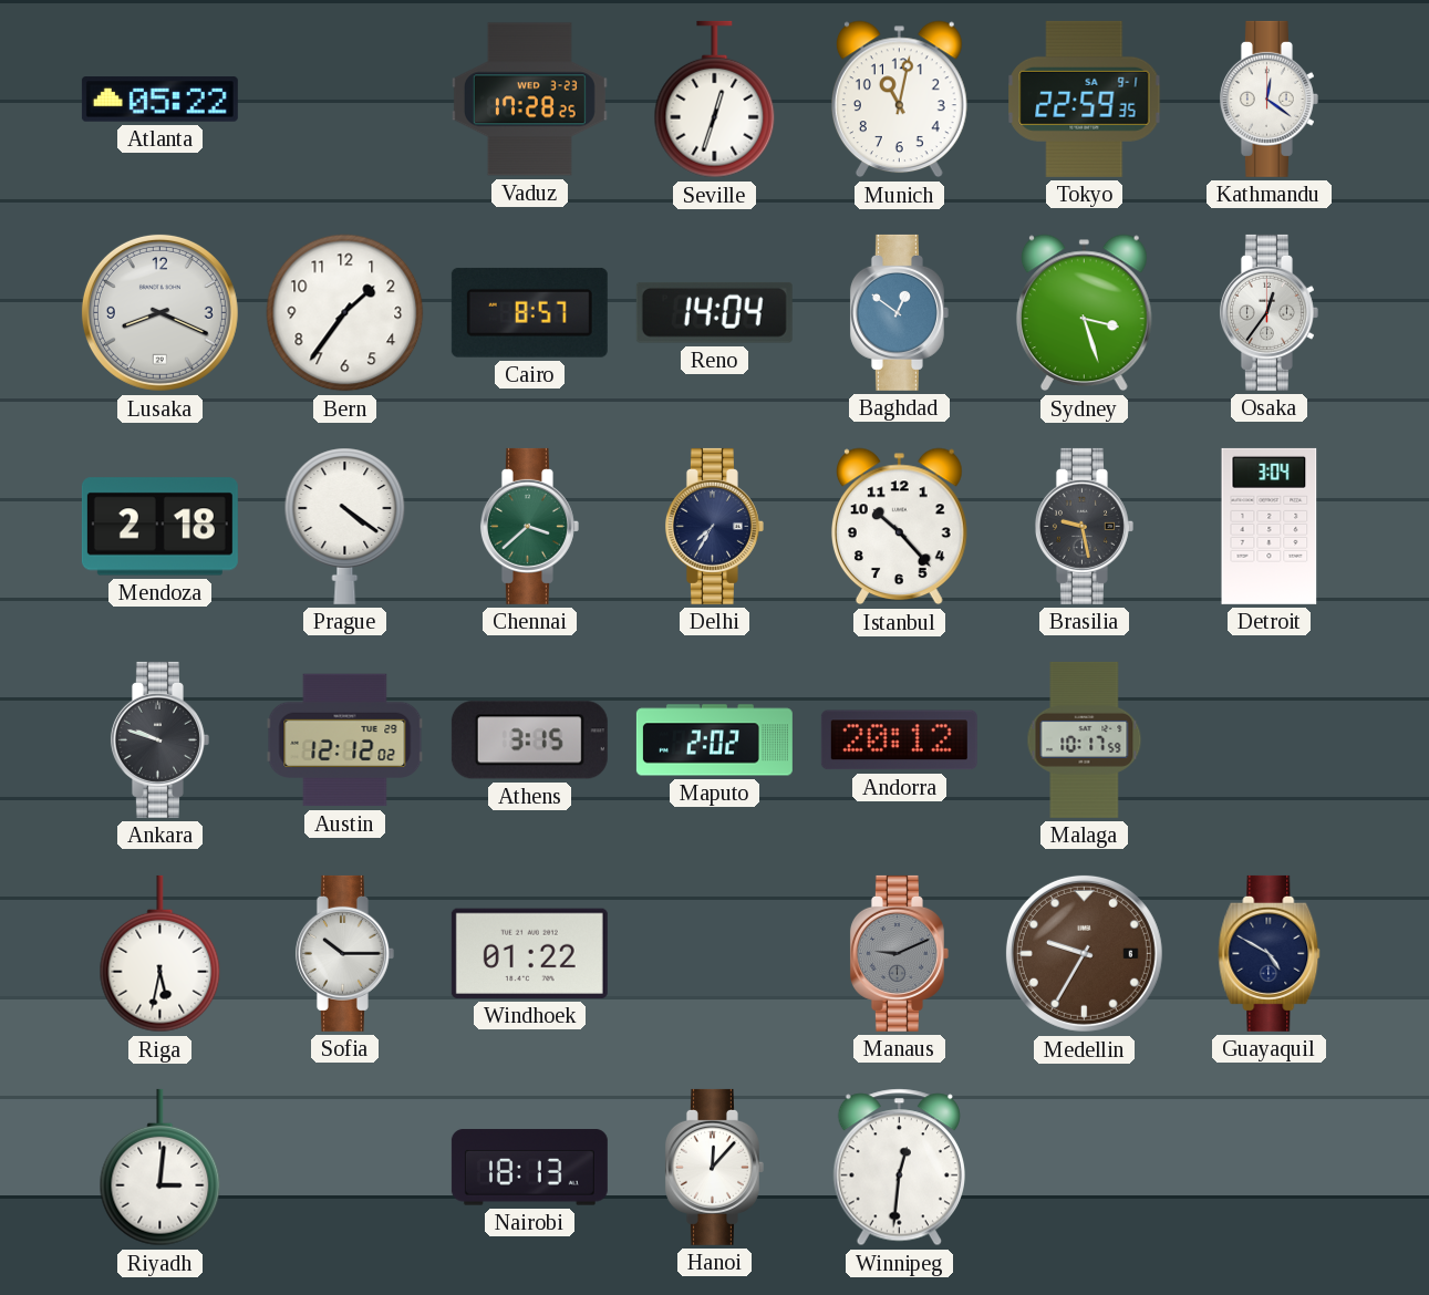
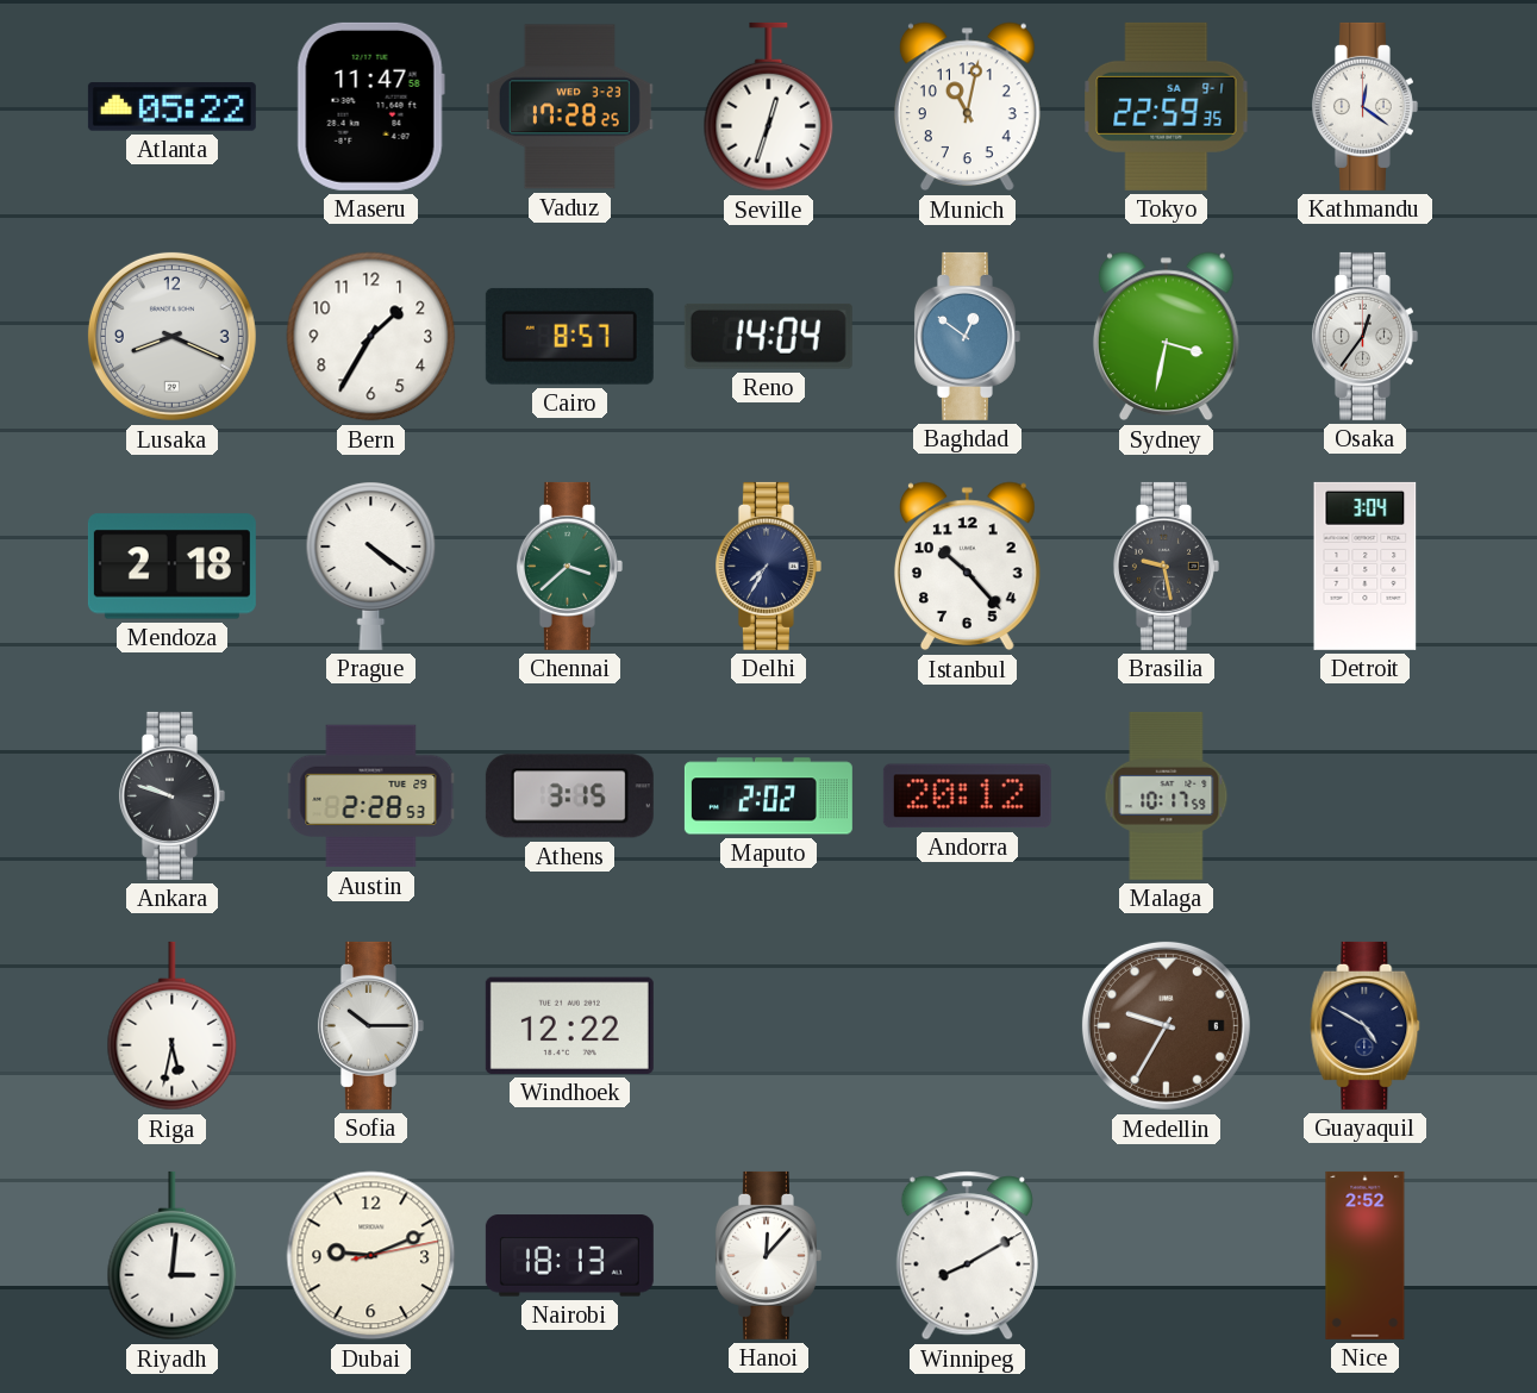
Maseru: none -> 11:47
Bern: 1:36 -> 1:35
Sydney: 3:27 -> 3:32
Austin: 12:12 -> 2:28
Windhoek: 01:22 -> 12:22
Manaus: 9:11 -> none
Dubai: none -> 9:11
Winnipeg: 12:31 -> 8:10
Nice: none -> 2:52
